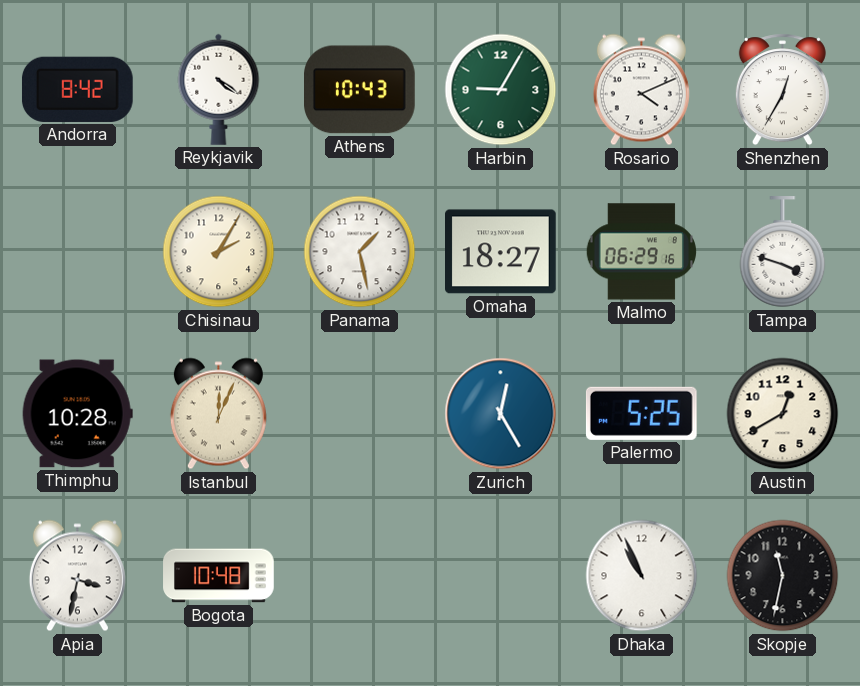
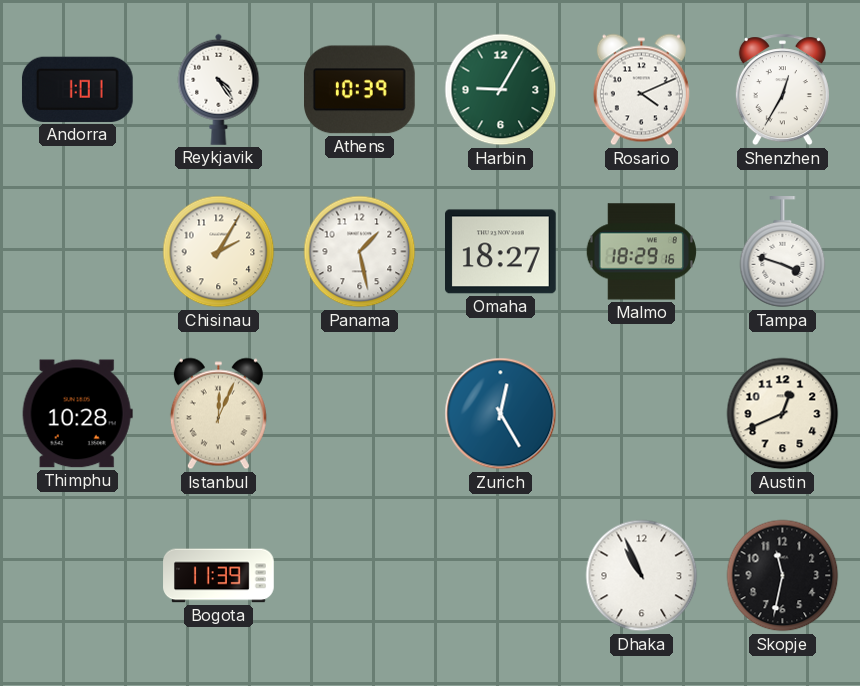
Andorra: 8:42 -> 1:01
Reykjavik: 4:21 -> 4:24
Athens: 10:43 -> 10:39
Malmo: 06:29 -> 18:29
Palermo: 5:25 -> none
Austin: 12:40 -> 12:41
Apia: 3:32 -> none
Bogota: 10:48 -> 11:39
